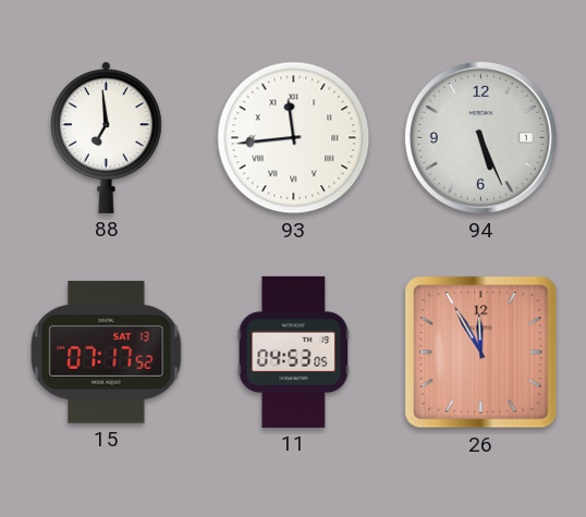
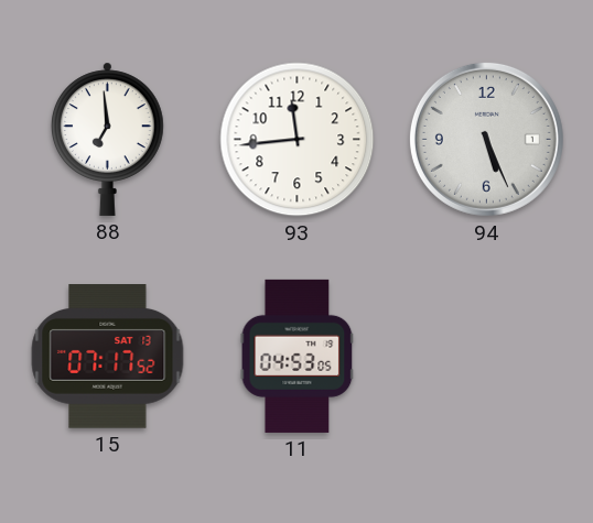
93 numerals: Roman -> Arabic
26: 11:55 -> none
